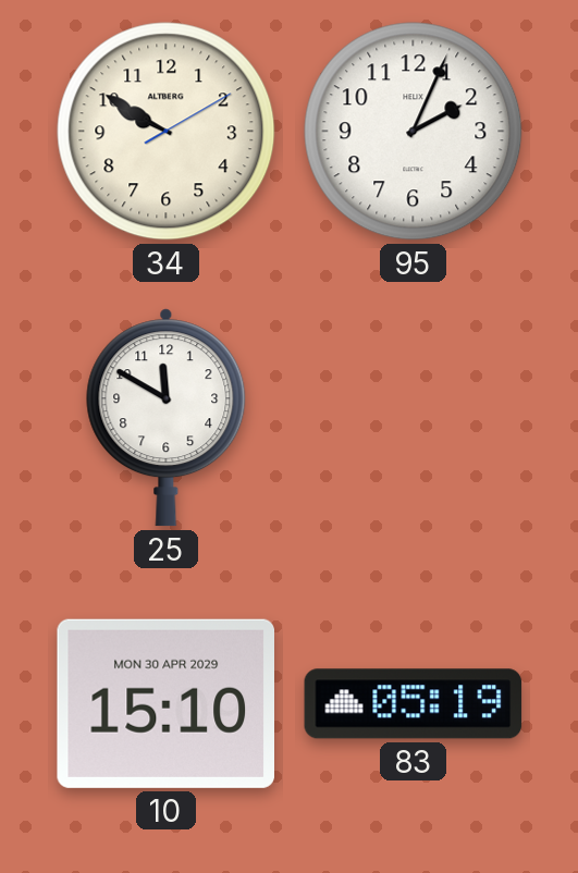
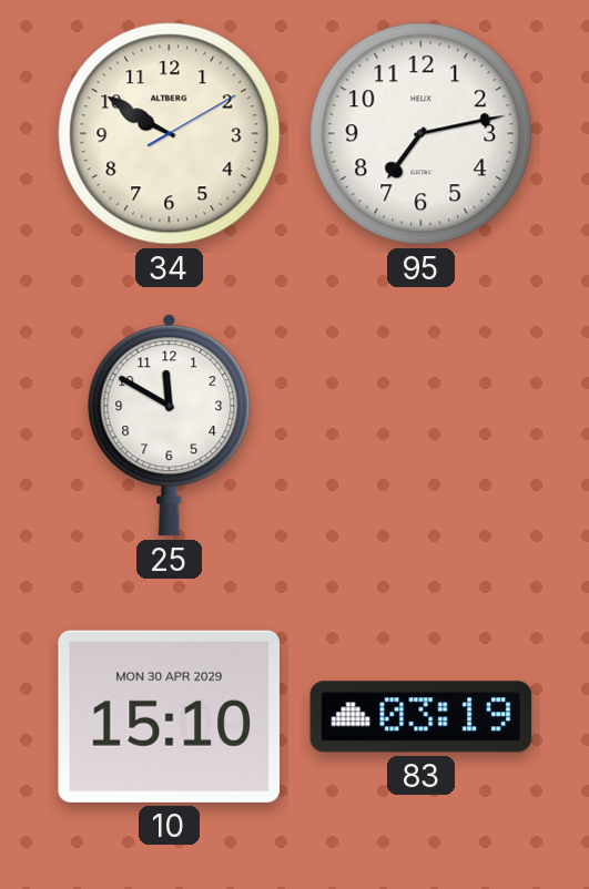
95: 2:04 -> 7:13
83: 05:19 -> 03:19
